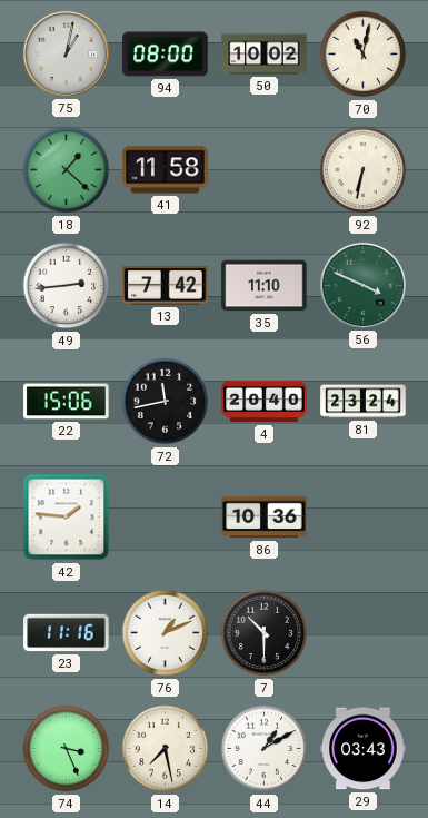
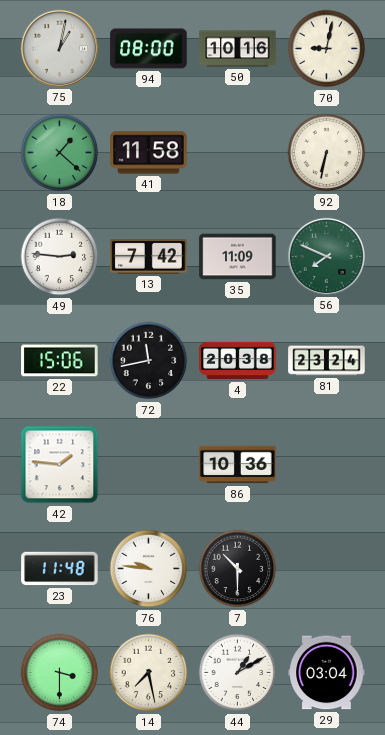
50: 10:02 -> 10:16
70: 11:02 -> 9:02
49: 2:44 -> 2:46
35: 11:10 -> 11:09
56: 3:49 -> 7:49
4: 20:40 -> 20:38
23: 11:16 -> 11:48
76: 1:11 -> 9:46
74: 3:26 -> 3:30
29: 03:43 -> 03:04
